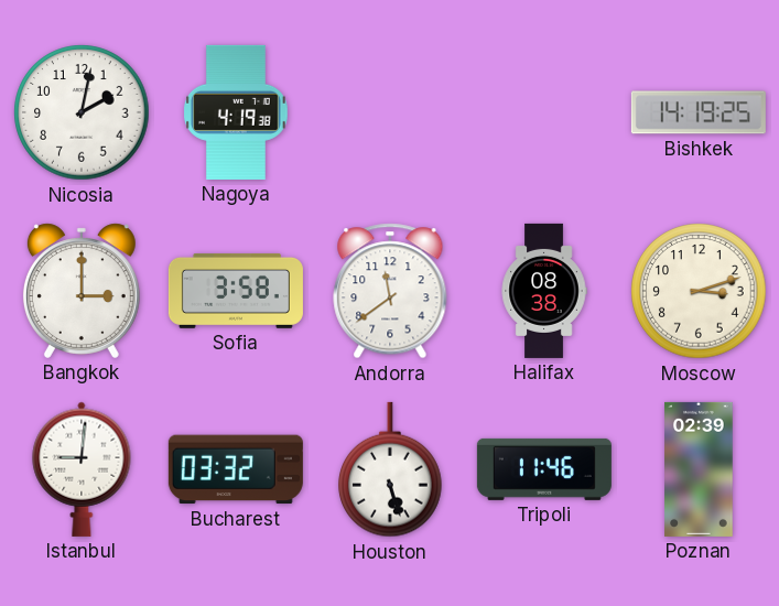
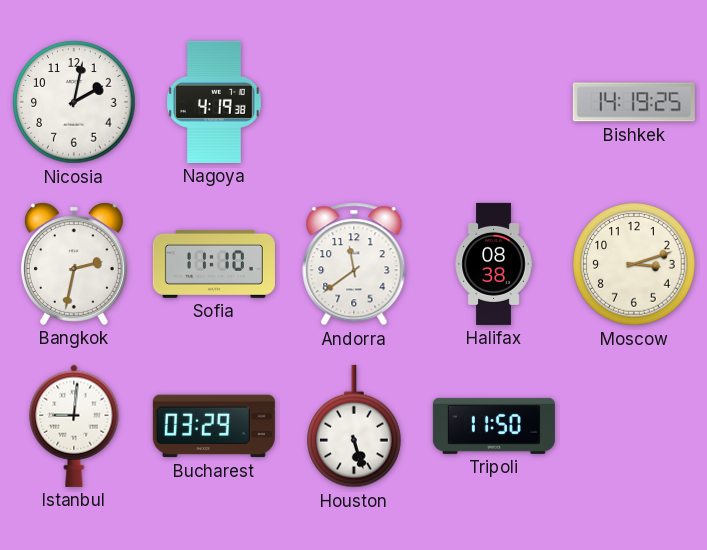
Bangkok: 3:00 -> 2:32
Sofia: 3:58 -> 11:10
Bucharest: 03:32 -> 03:29
Tripoli: 11:46 -> 11:50
Poznan: 02:39 -> none
